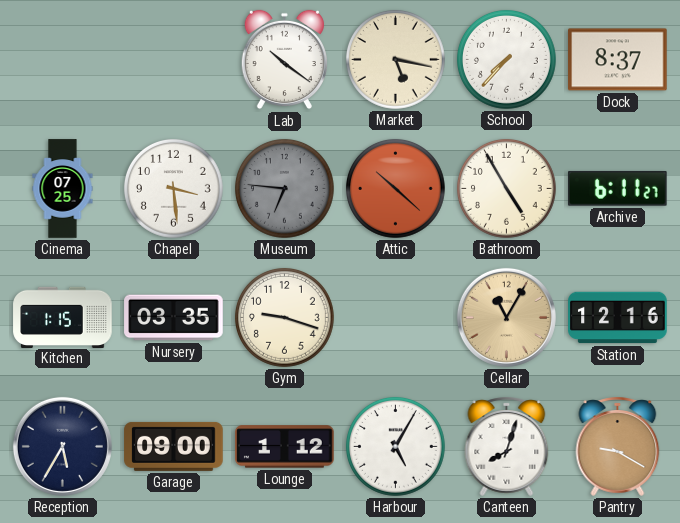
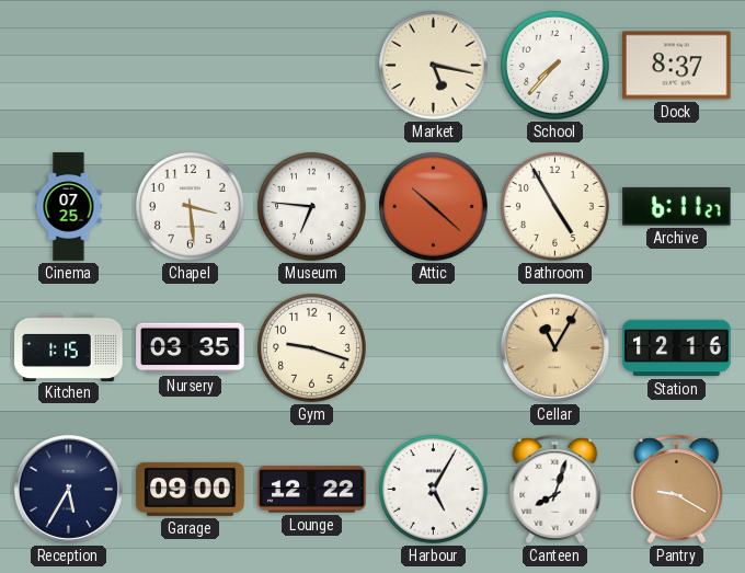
Lab: 10:21 -> none
Museum dial: grey -> white
Lounge: 1:12 -> 12:22
